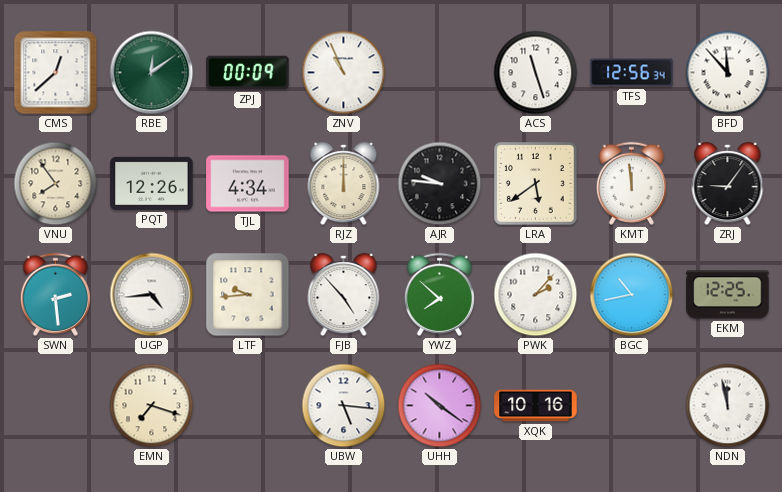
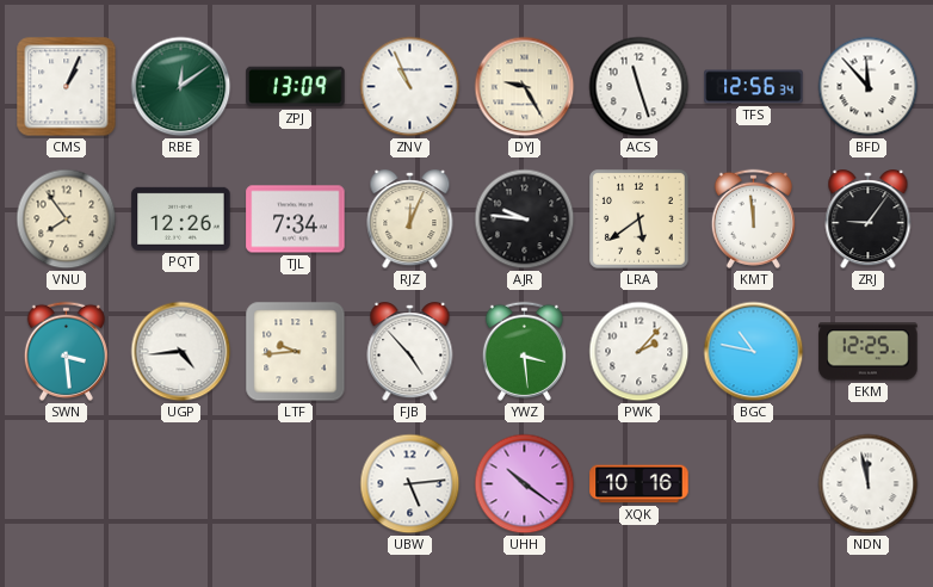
CMS: 12:38 -> 1:04
ZPJ: 00:09 -> 13:09
DYJ: none -> 9:25
TJL: 4:34 -> 7:34
RJZ: 12:00 -> 12:04
SWN: 2:29 -> 3:29
YWZ: 7:52 -> 3:29
BGC: 10:43 -> 10:47
EMN: 7:18 -> none
UBW: 5:16 -> 5:14
